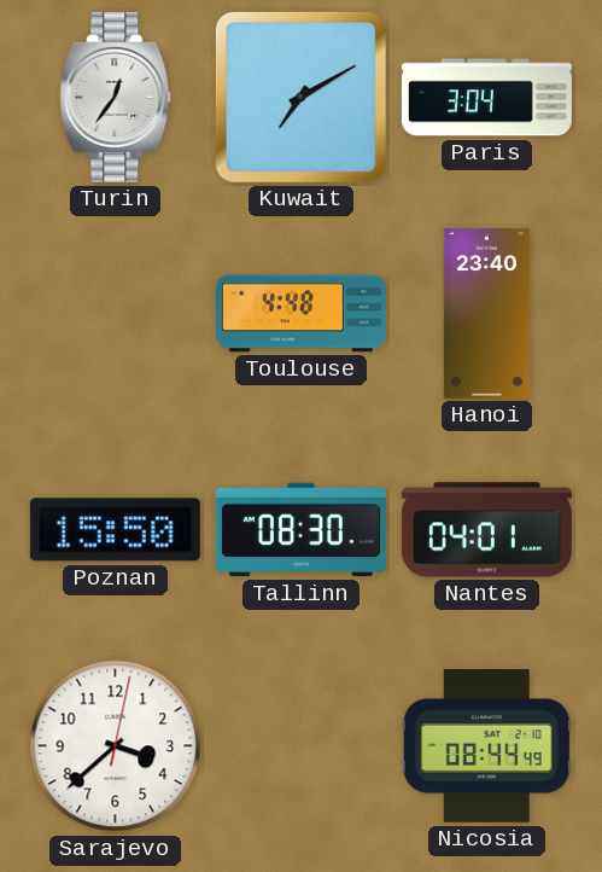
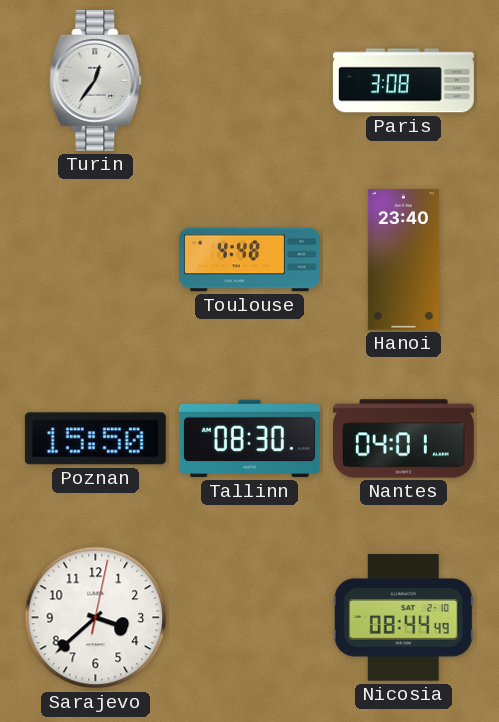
Kuwait: 7:10 -> none
Paris: 3:04 -> 3:08
